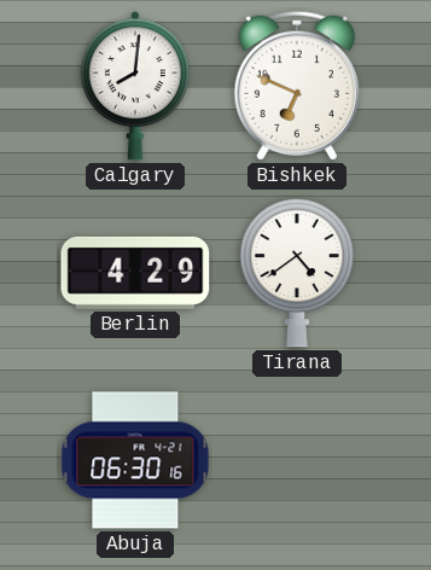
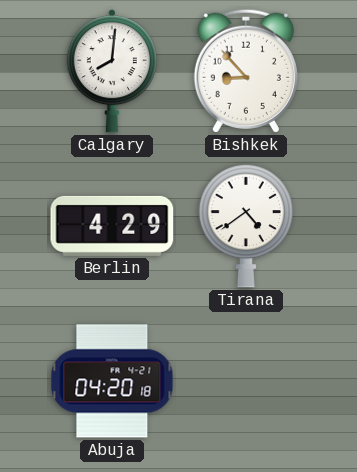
Bishkek: 6:49 -> 8:53
Abuja: 06:30 -> 04:20
